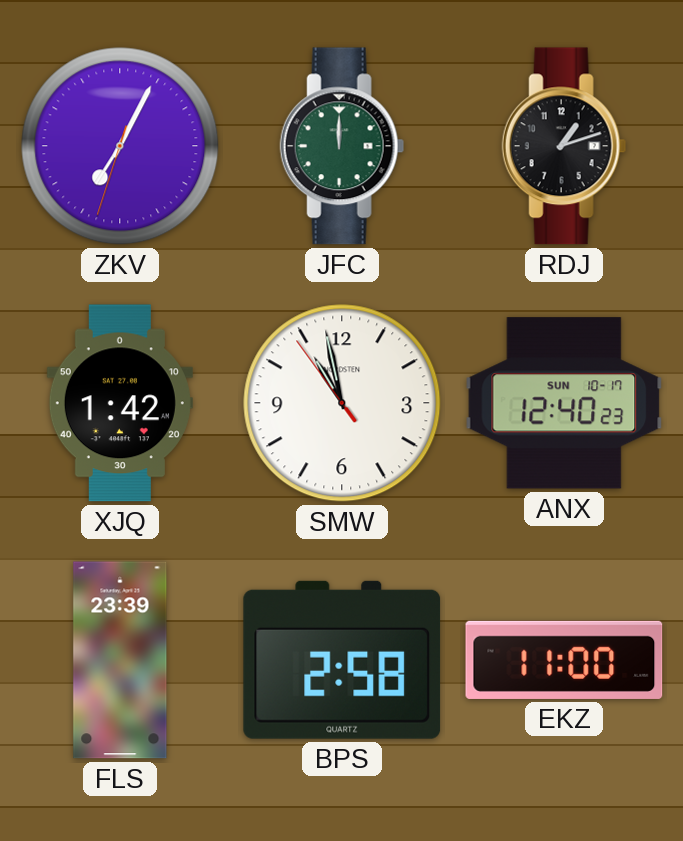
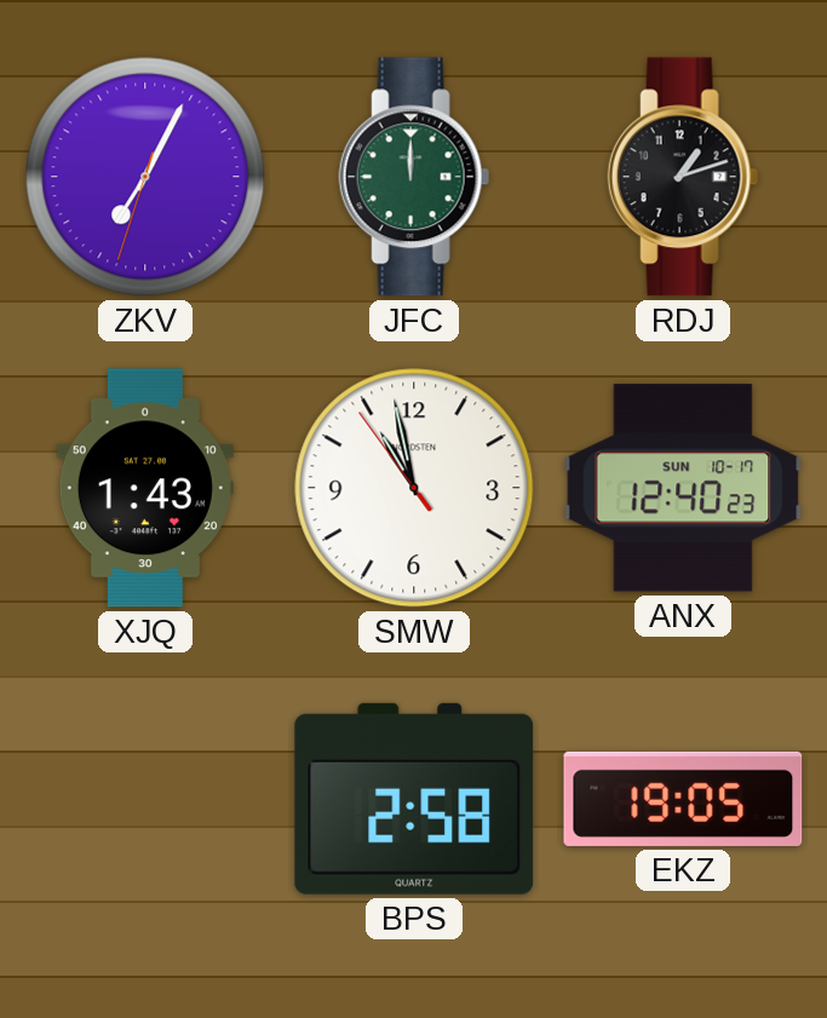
XJQ: 1:42 -> 1:43
FLS: 23:39 -> none
EKZ: 11:00 -> 19:05
